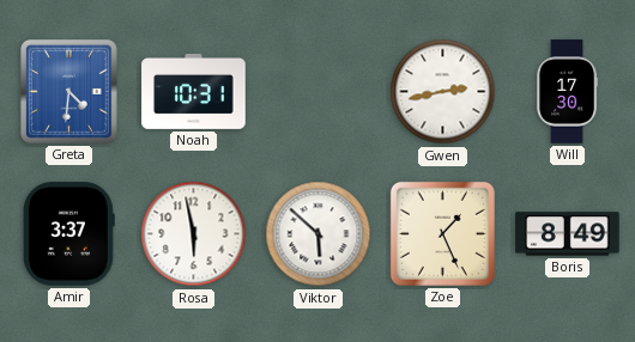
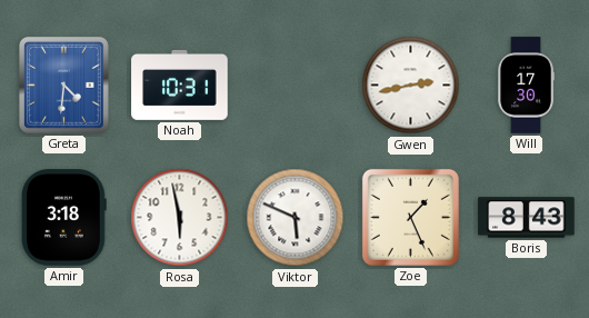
Amir: 3:37 -> 3:18
Viktor: 5:52 -> 5:49
Boris: 8:49 -> 8:43
